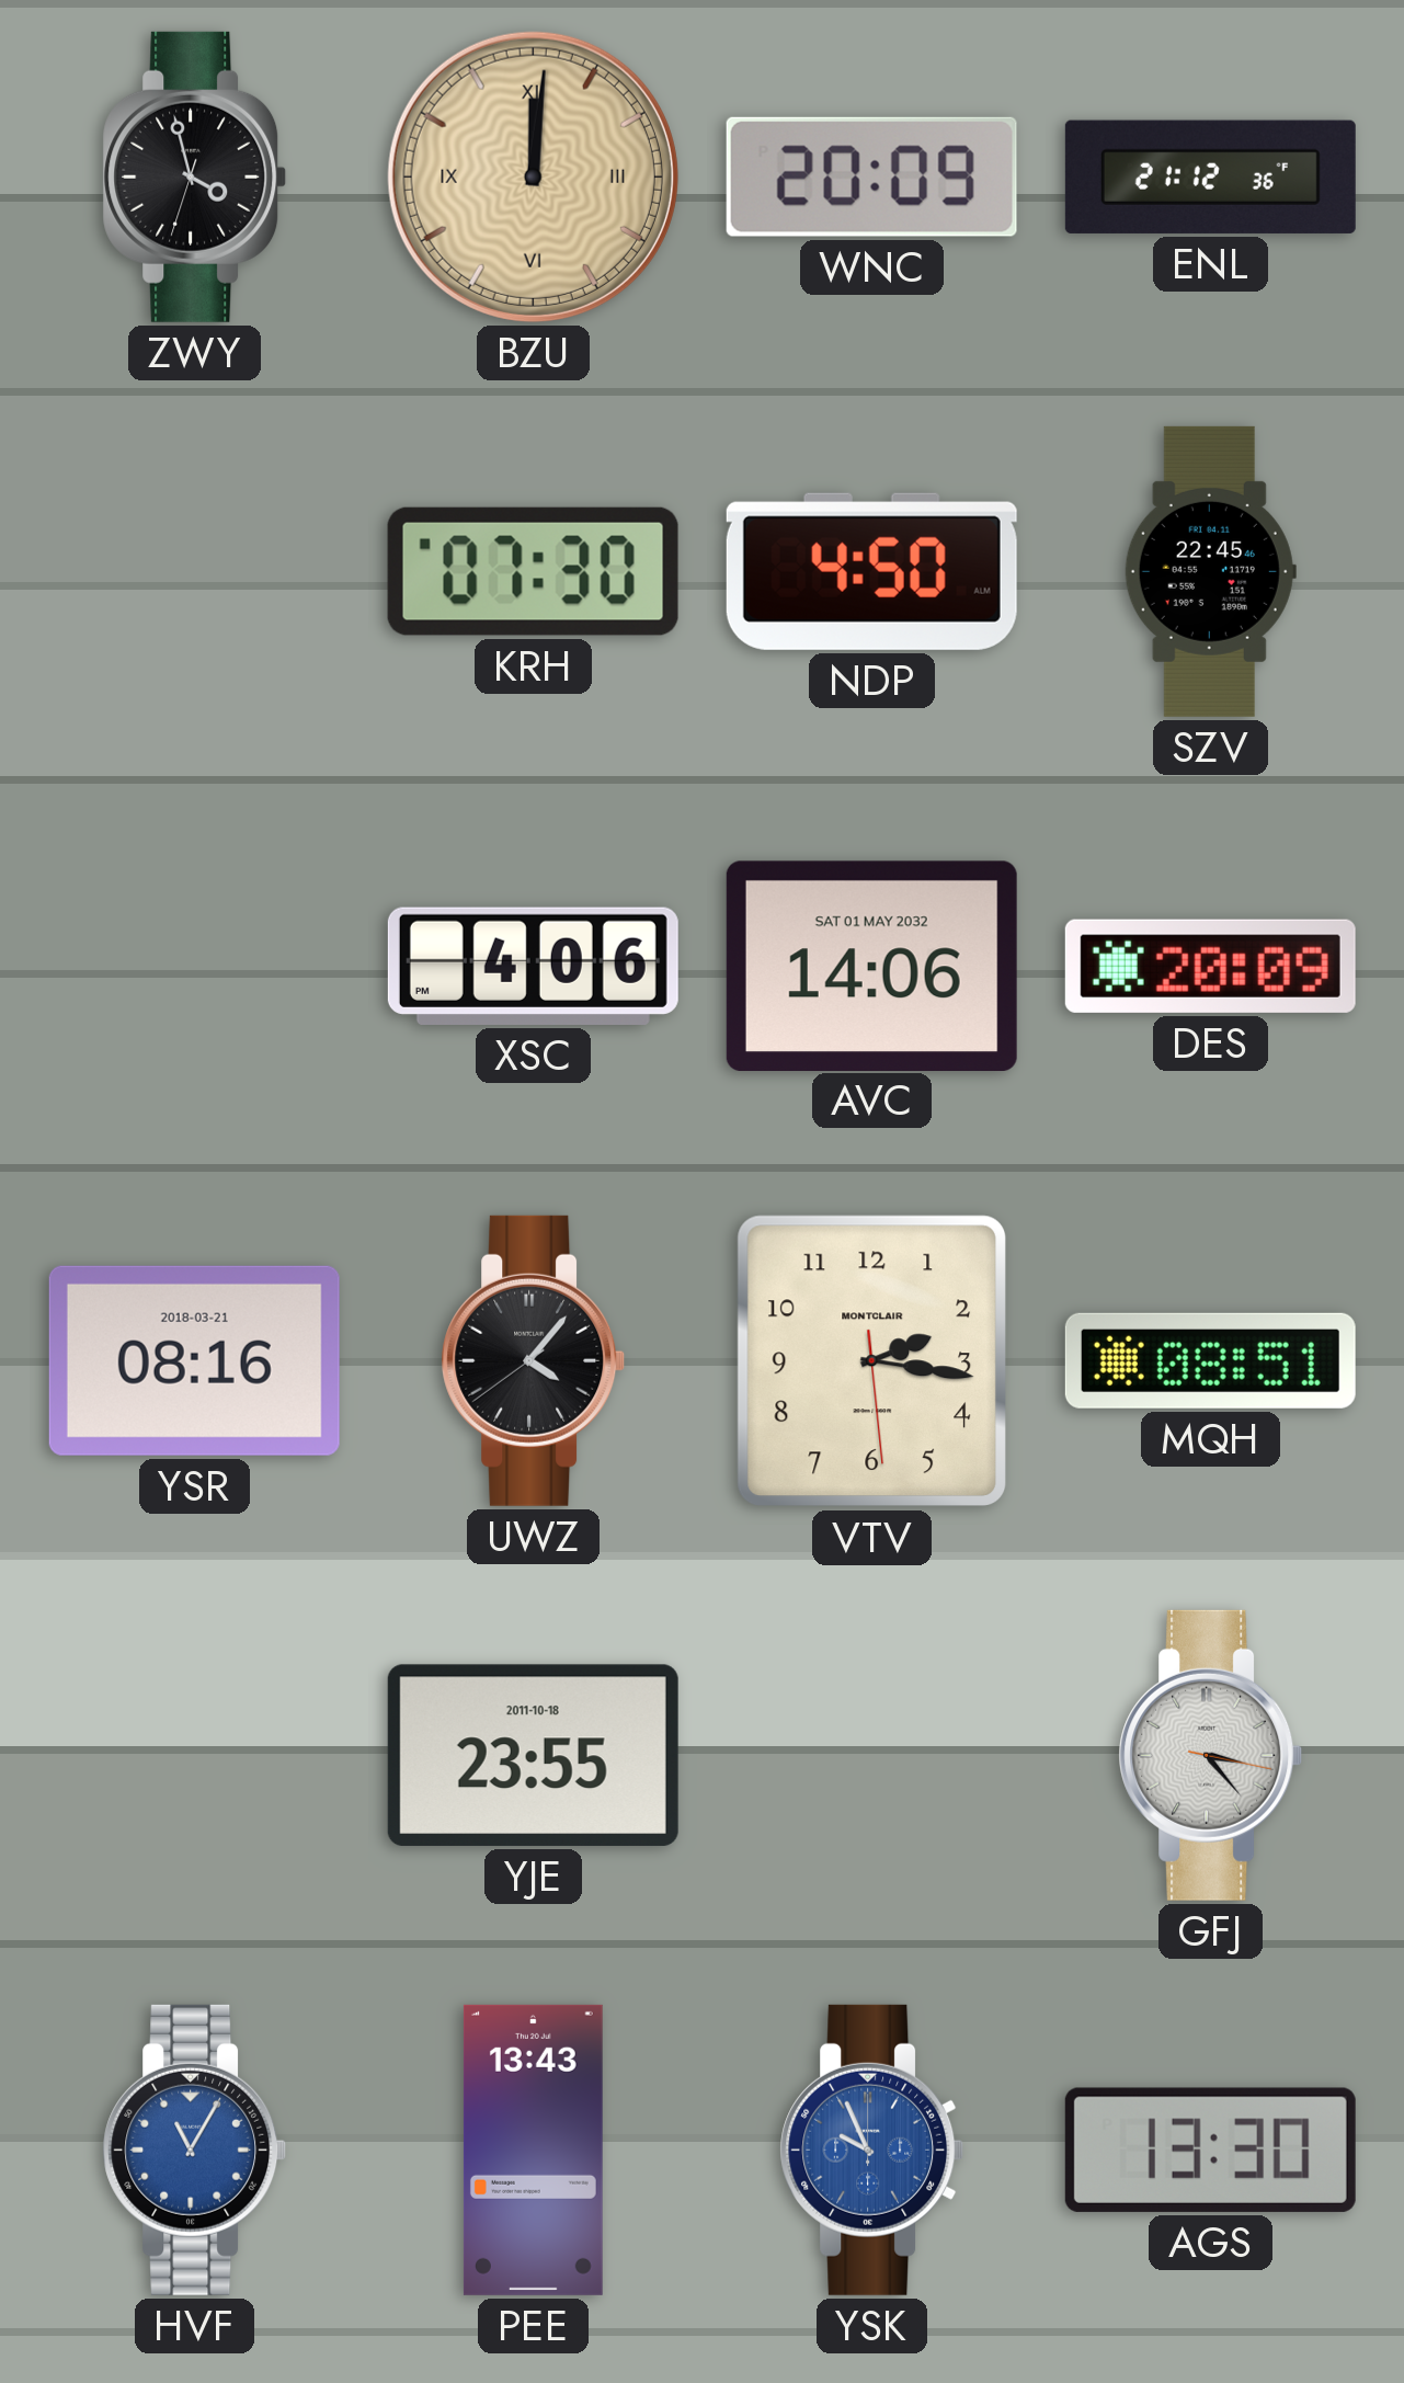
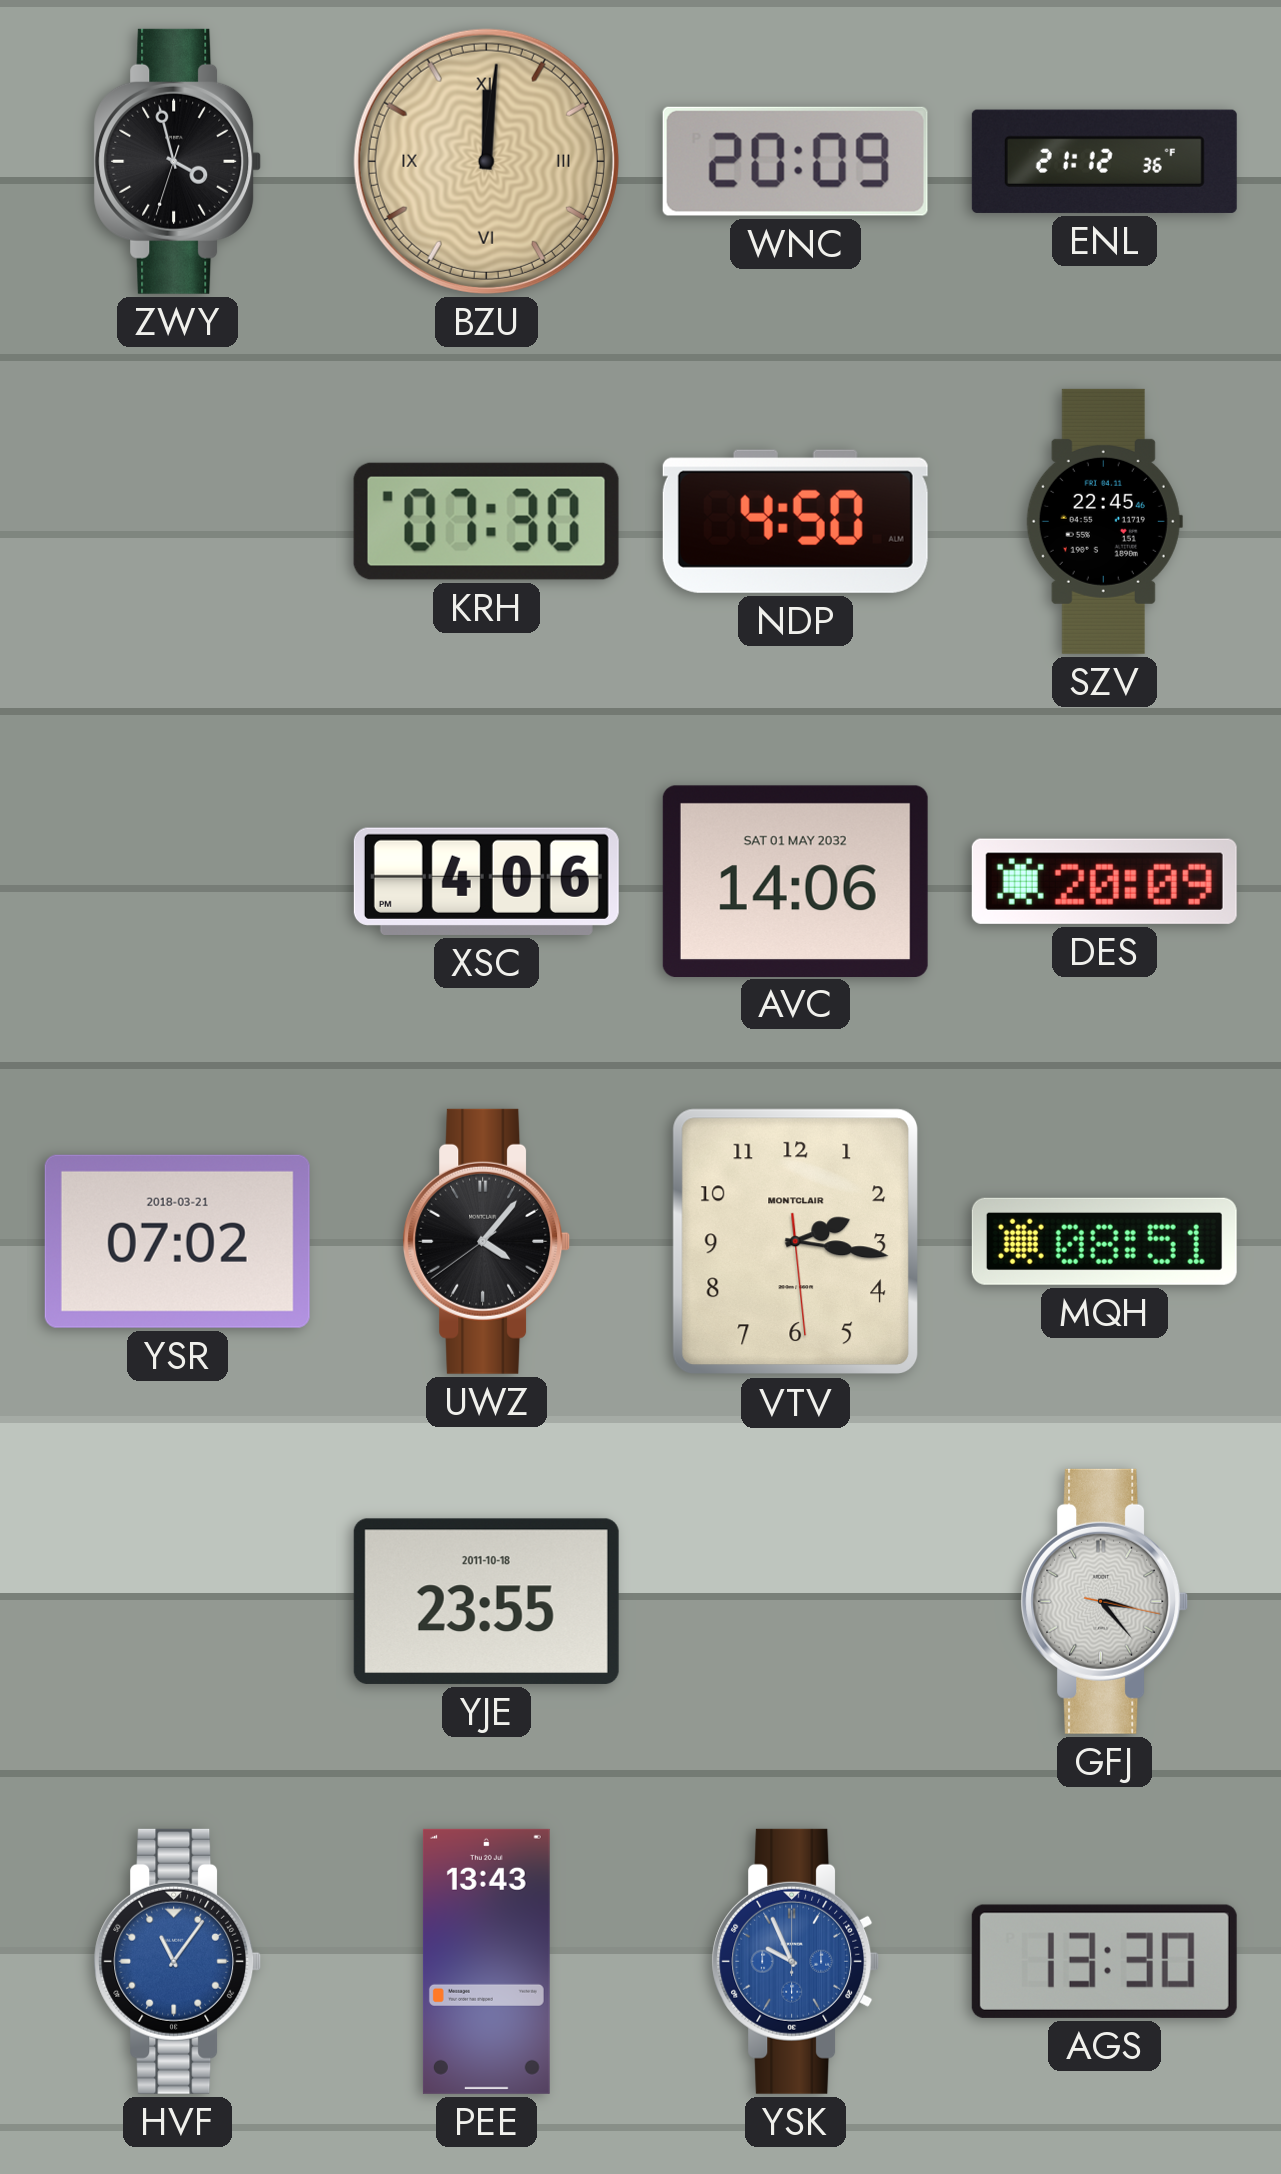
YSR: 08:16 -> 07:02
HVF: 11:05 -> 11:06
